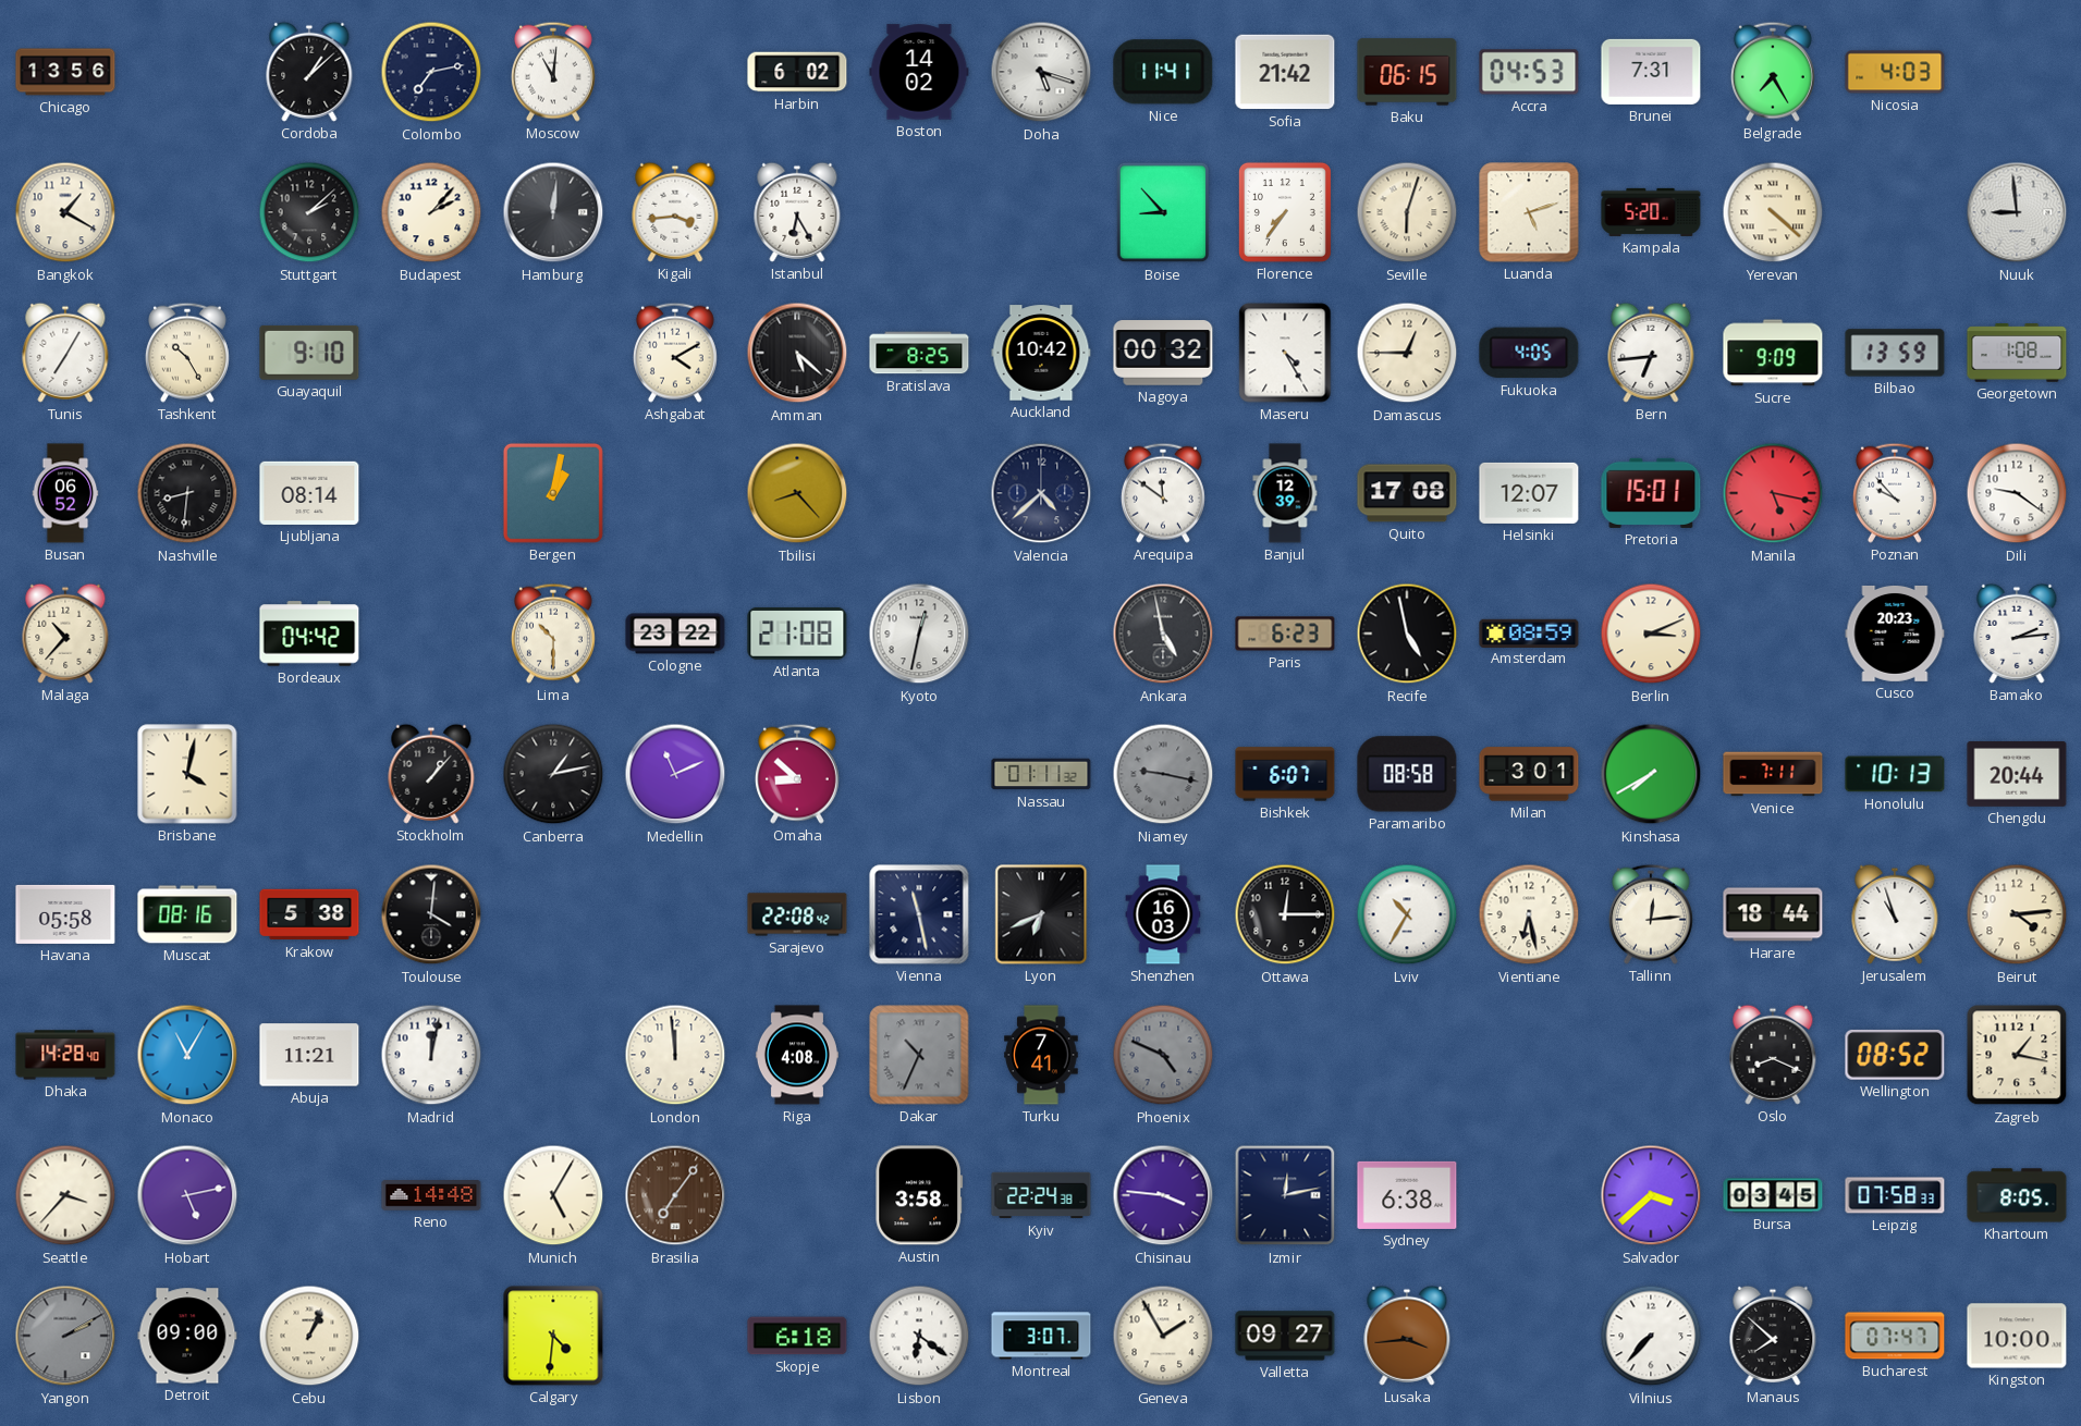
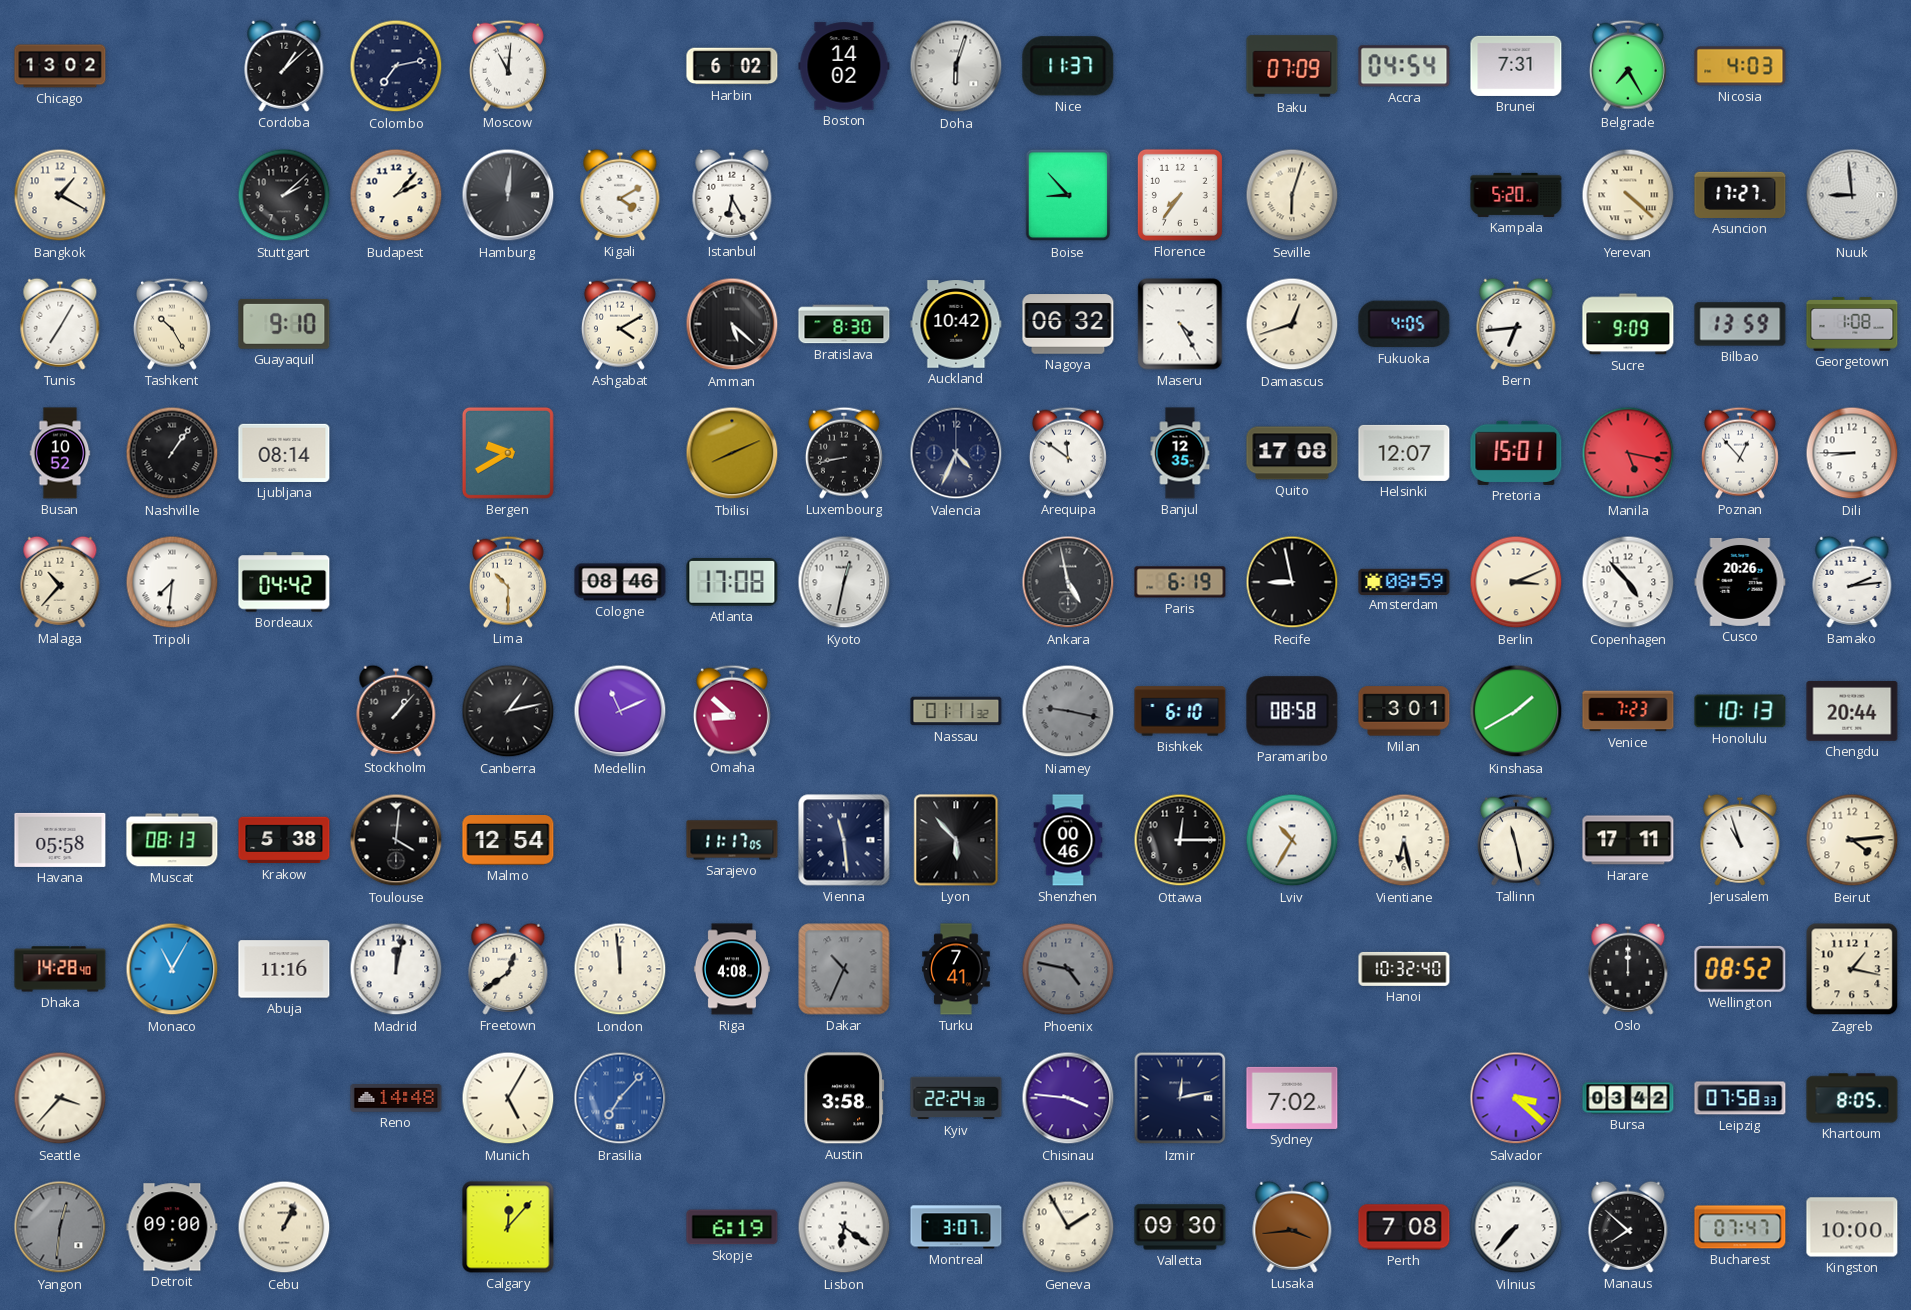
Chicago: 13:56 -> 13:02
Doha: 5:18 -> 6:03
Nice: 11:41 -> 11:37
Sofia: 21:42 -> none
Baku: 06:15 -> 07:09
Accra: 04:53 -> 04:54
Kigali: 3:44 -> 4:10
Luanda: 5:12 -> none
Asuncion: none -> 17:27
Bratislava: 8:25 -> 8:30
Nagoya: 00:32 -> 06:32
Damascus: 12:45 -> 12:42
Busan: 06:52 -> 10:52
Nashville: 8:31 -> 1:06
Bergen: 1:02 -> 9:40
Tbilisi: 8:23 -> 8:11
Luxembourg: none -> 8:43
Valencia: 4:38 -> 4:34
Banjul: 12:39 -> 12:35
Poznan: 9:53 -> 12:53
Dili: 9:21 -> 8:45
Tripoli: none -> 7:31
Cologne: 23:22 -> 08:46
Atlanta: 21:08 -> 17:08
Paris: 6:23 -> 6:19
Recife: 4:58 -> 8:58
Copenhagen: none -> 4:53
Cusco: 20:23 -> 20:26
Brisbane: 4:02 -> none
Bishkek: 6:07 -> 6:10
Kinshasa: 7:40 -> 1:40
Venice: 7:11 -> 7:23
Muscat: 08:16 -> 08:13
Malmo: none -> 12:54
Sarajevo: 22:08 -> 11:17
Vienna: 11:28 -> 11:29
Lyon: 6:41 -> 5:53
Shenzhen: 16:03 -> 00:46
Tallinn: 12:14 -> 11:28
Harare: 18:44 -> 17:11
Abuja: 11:21 -> 11:16
Freetown: none -> 12:39
Phoenix: 4:49 -> 4:47
Hanoi: none -> 10:32
Oslo: 8:19 -> 12:00
Hobart: 5:13 -> none
Brasilia: 7:06 -> 7:07
Brasilia dial: brown -> blue
Sydney: 6:38 -> 7:02
Salvador: 3:38 -> 3:22
Bursa: 03:45 -> 03:42
Yangon: 2:10 -> 12:31
Calgary: 4:31 -> 12:07
Skopje: 6:18 -> 6:19
Valletta: 09:27 -> 09:30
Perth: none -> 7:08
